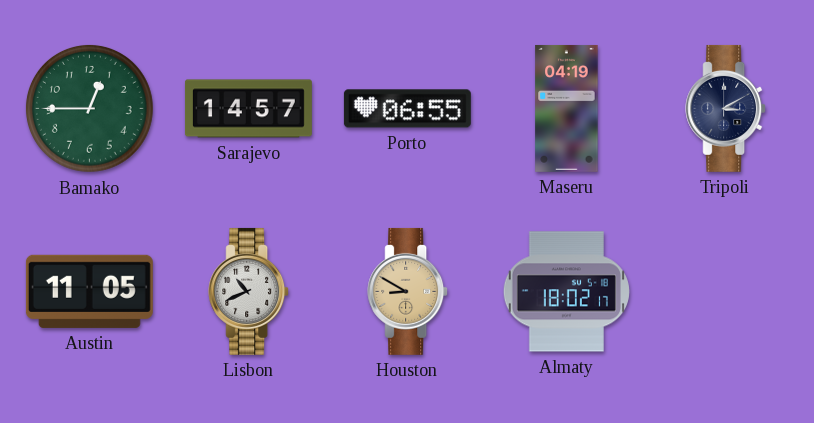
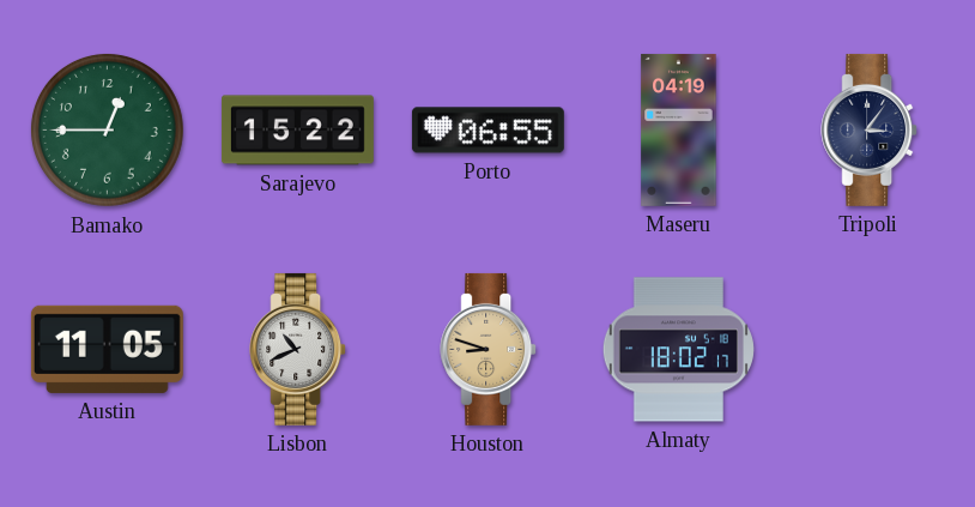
Sarajevo: 14:57 -> 15:22
Tripoli: 3:10 -> 3:06
Houston: 8:50 -> 8:48
